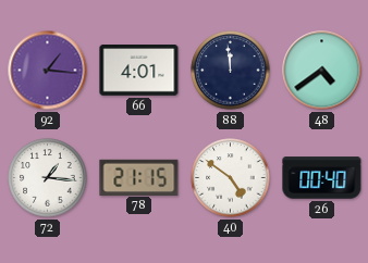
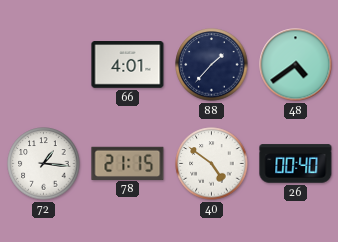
92: 1:16 -> none
88: 11:59 -> 1:37
